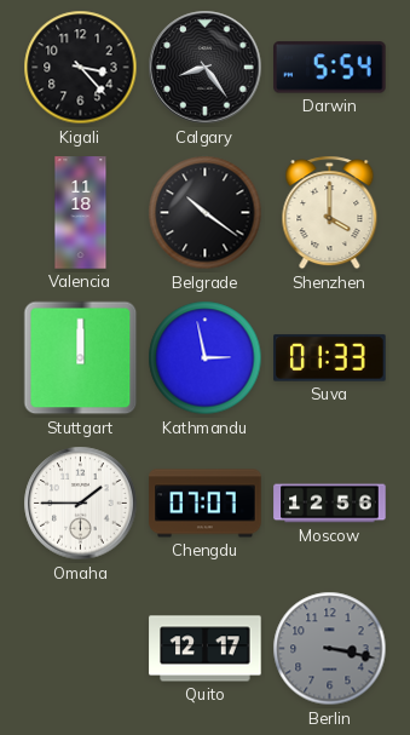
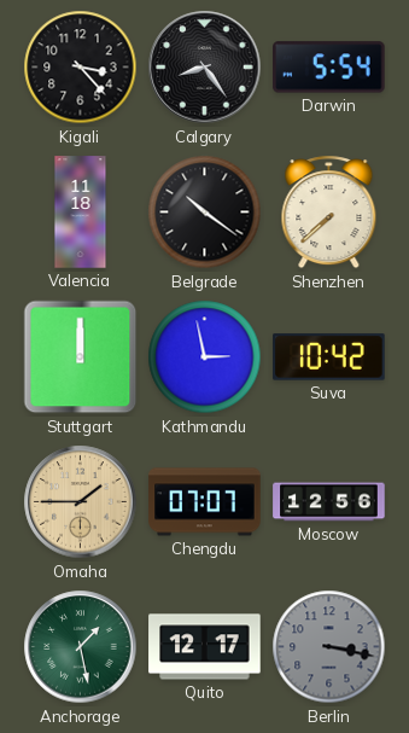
Shenzhen: 4:00 -> 7:38
Suva: 01:33 -> 10:42
Omaha dial: white -> champagne
Anchorage: none -> 1:28
